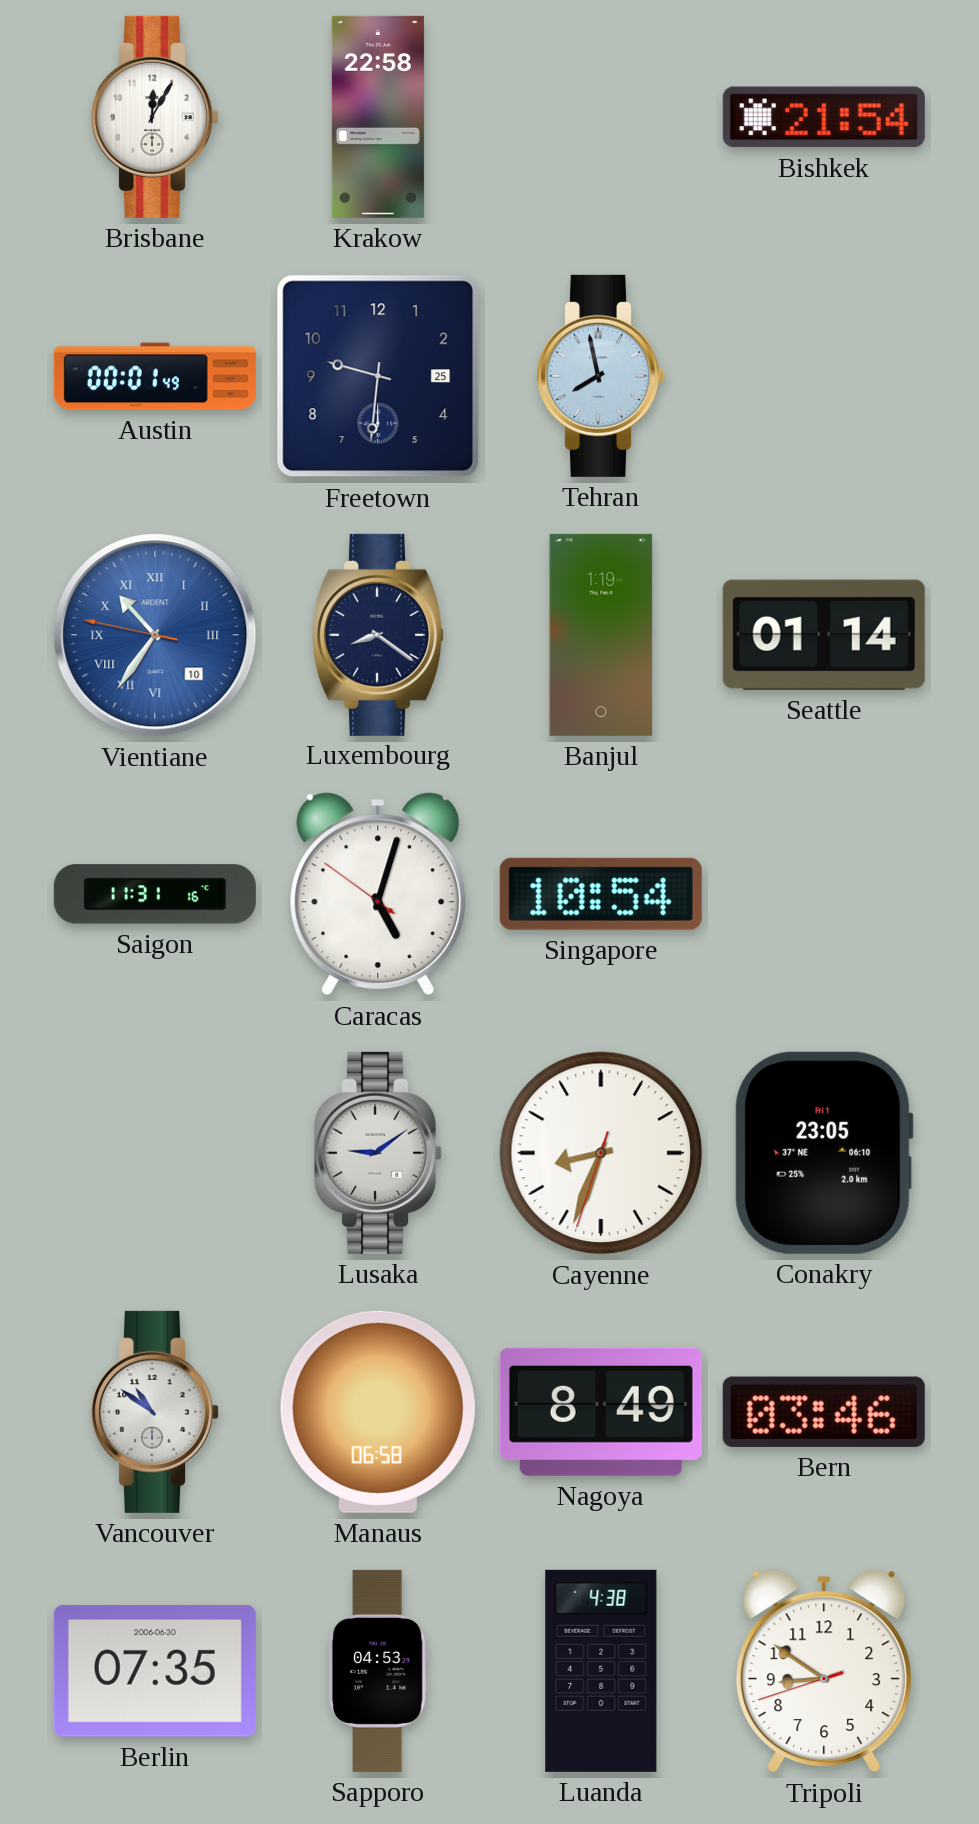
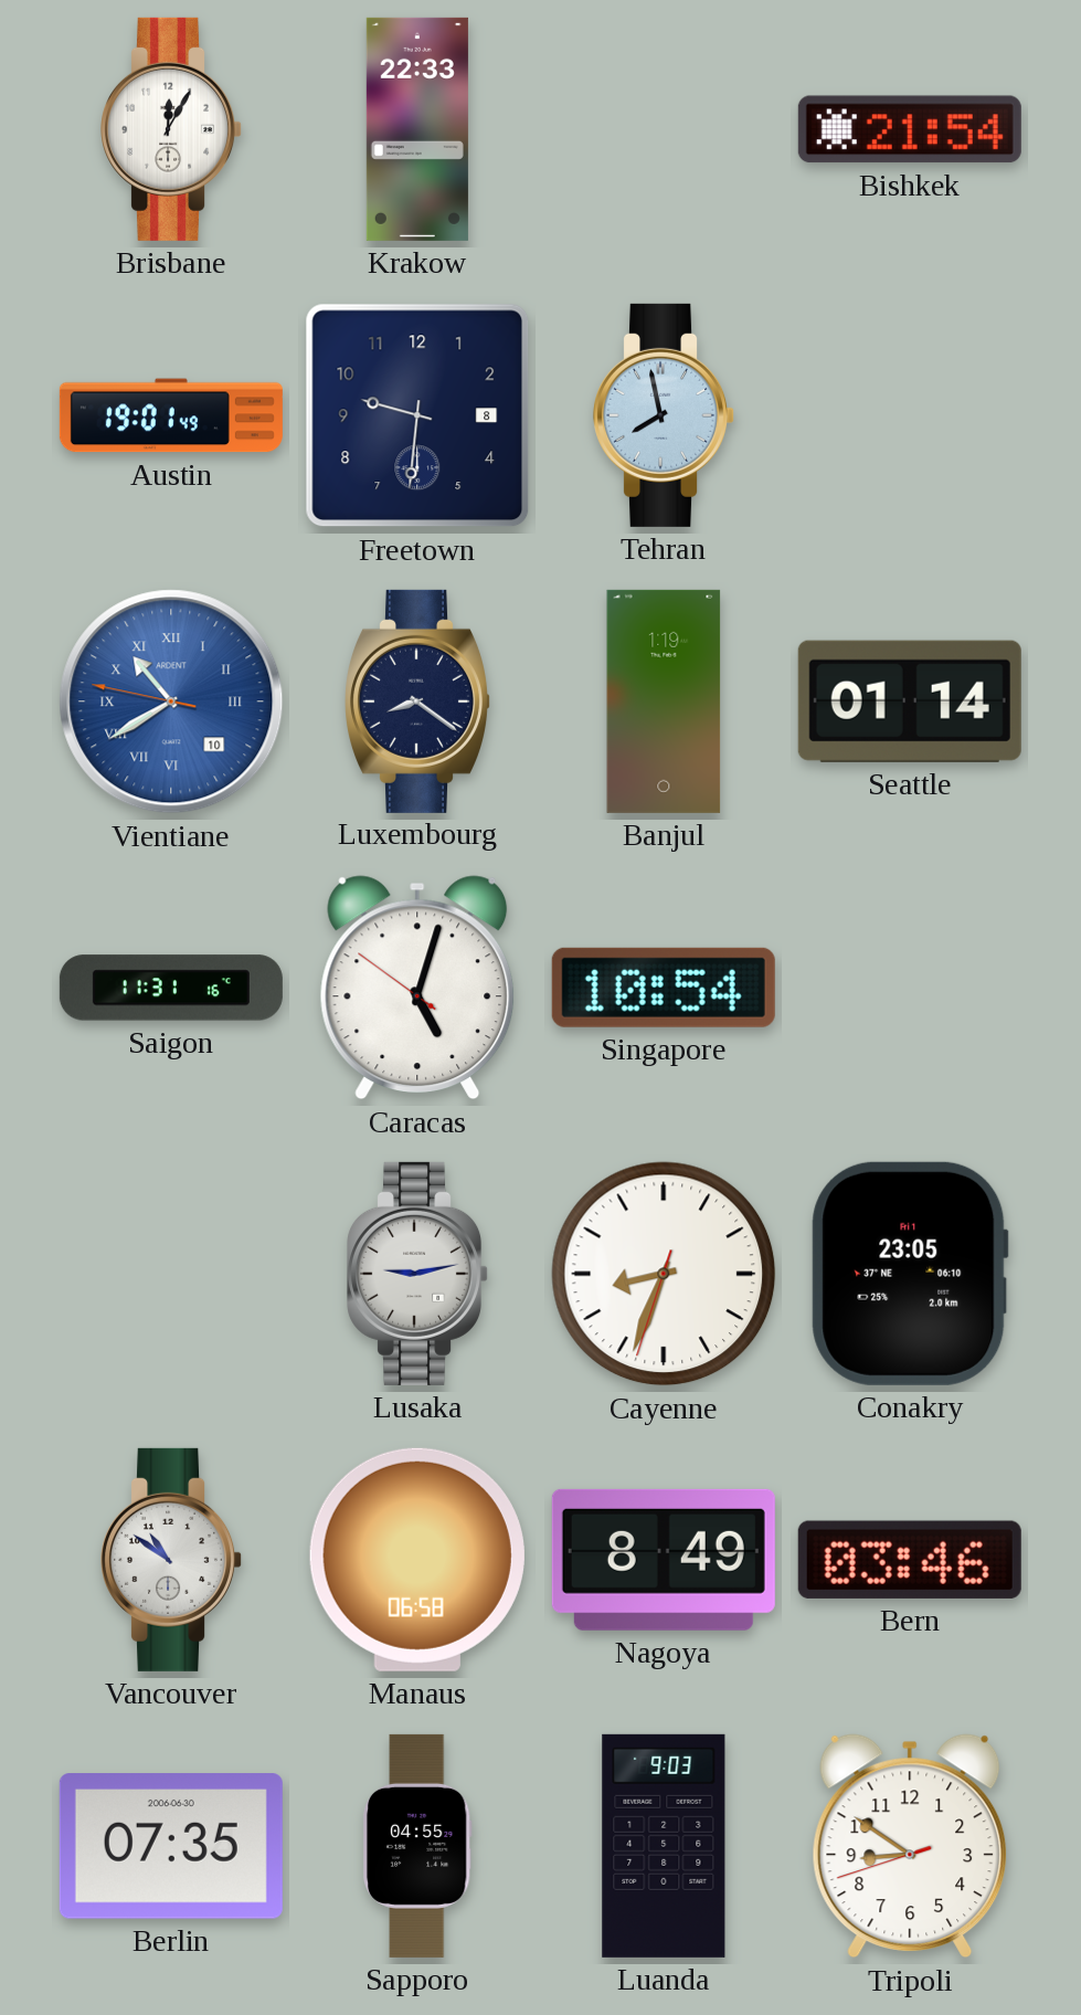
Krakow: 22:58 -> 22:33
Austin: 00:01 -> 19:01
Freetown date: 25 -> 8
Vientiane: 10:35 -> 10:39
Lusaka: 9:09 -> 9:13
Sapporo: 04:53 -> 04:55
Luanda: 4:38 -> 9:03
